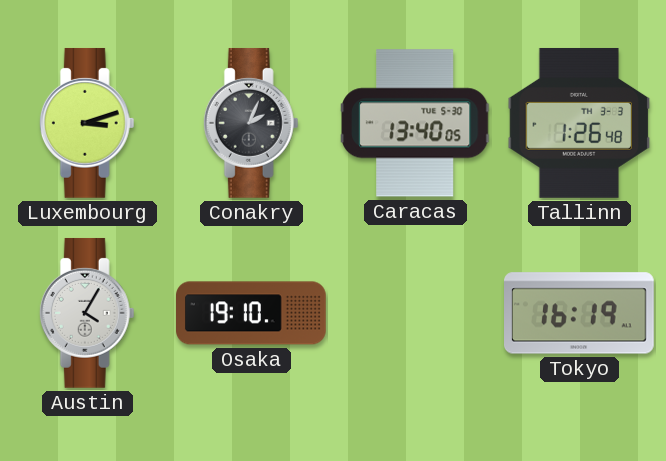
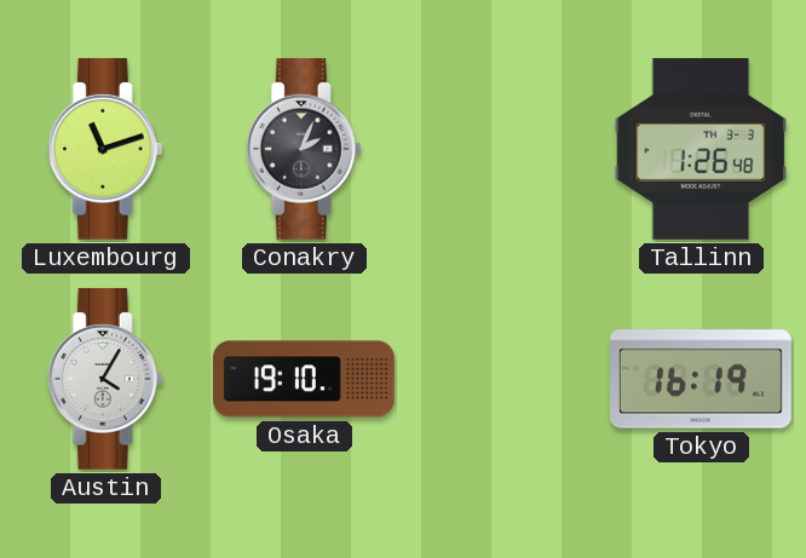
Luxembourg: 3:12 -> 11:12
Caracas: 13:40 -> none
